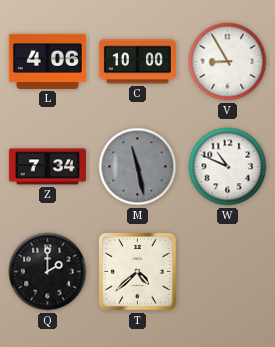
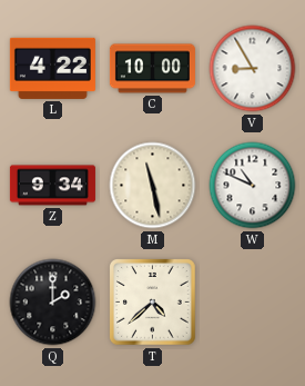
L: 4:06 -> 4:22
Z: 7:34 -> 9:34
M dial: grey -> cream
